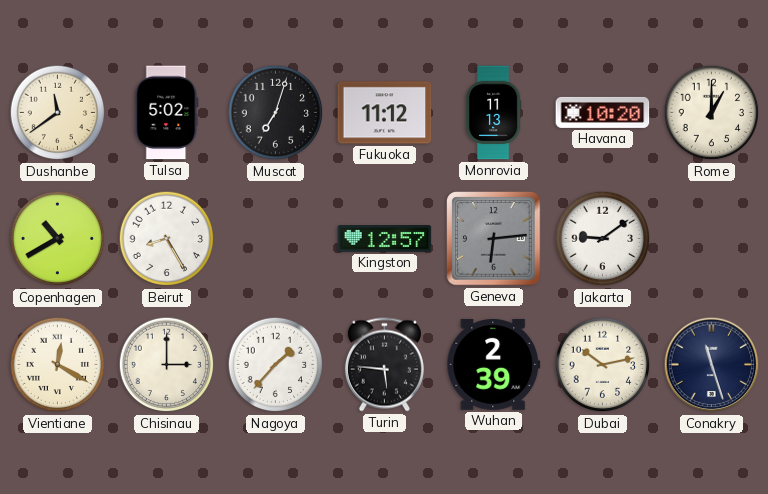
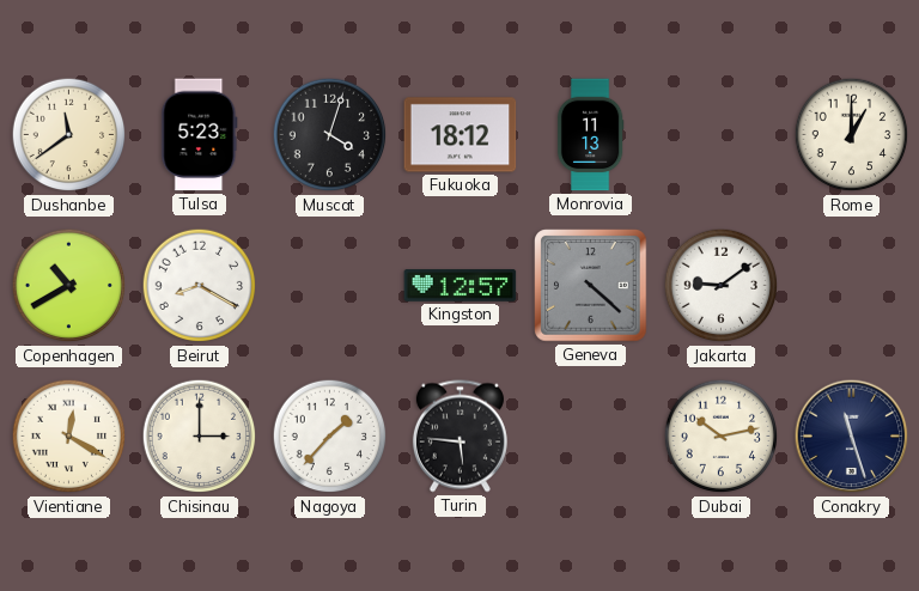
Tulsa: 5:02 -> 5:23
Muscat: 7:03 -> 4:03
Fukuoka: 11:12 -> 18:12
Havana: 10:20 -> none
Beirut: 8:25 -> 8:20
Geneva: 6:14 -> 4:22
Wuhan: 2:39 -> none
